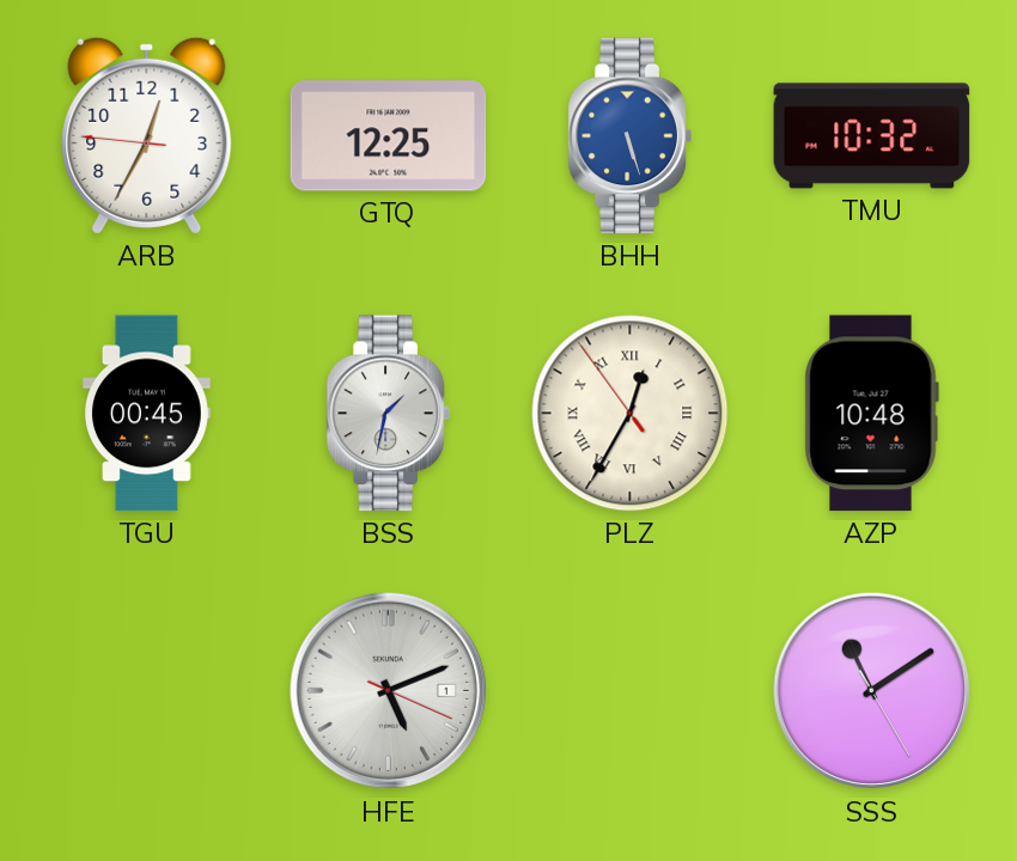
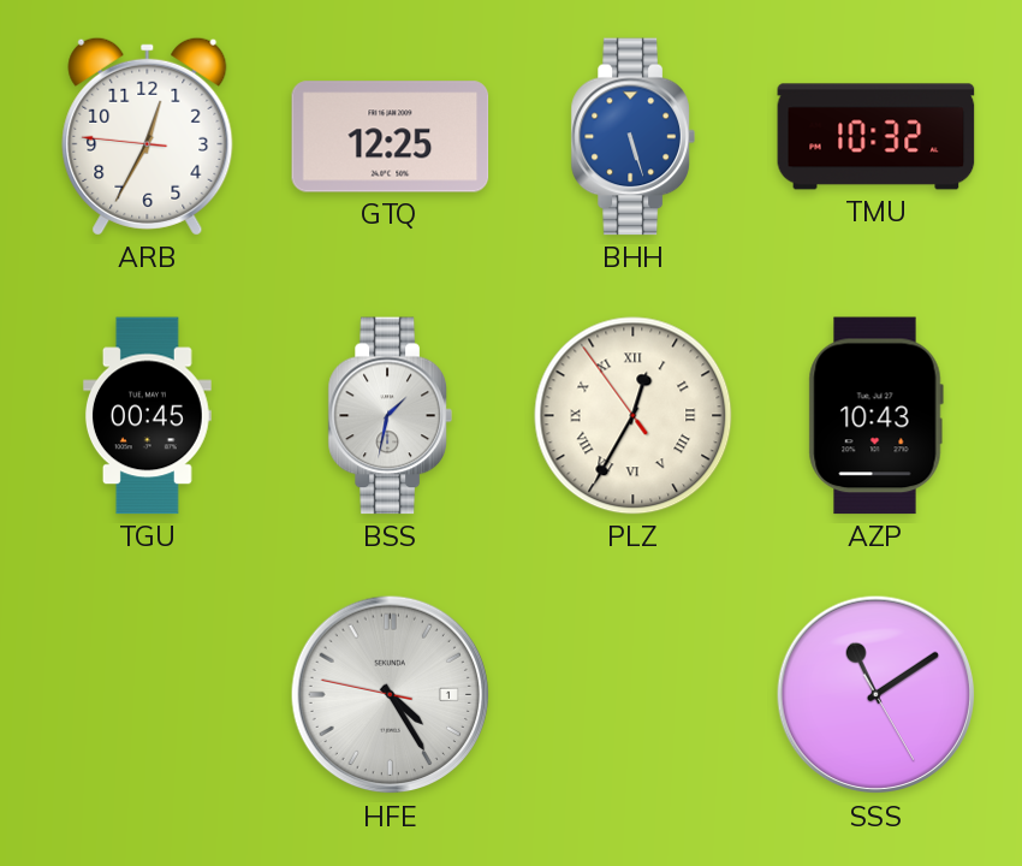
AZP: 10:48 -> 10:43
HFE: 5:11 -> 4:24
